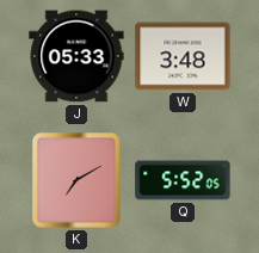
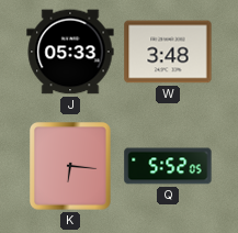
K: 7:10 -> 6:16
